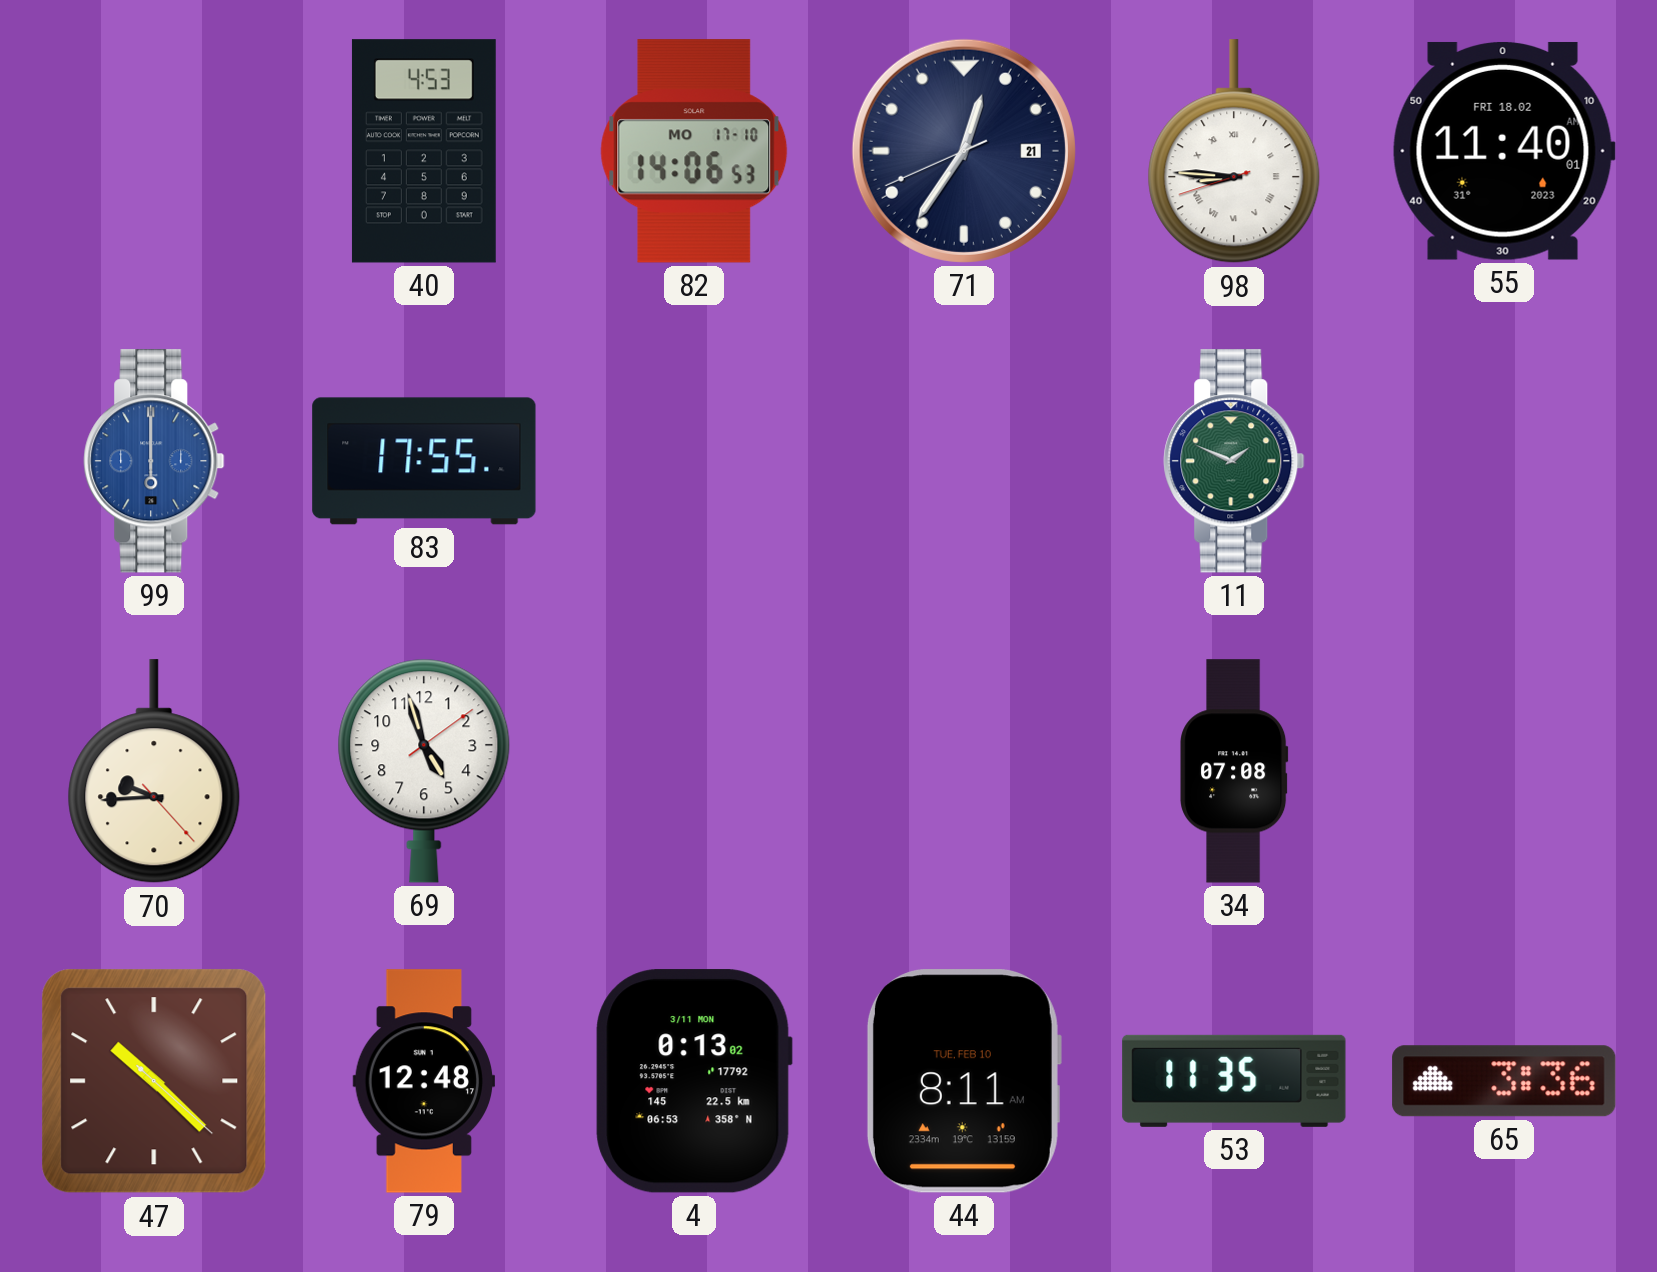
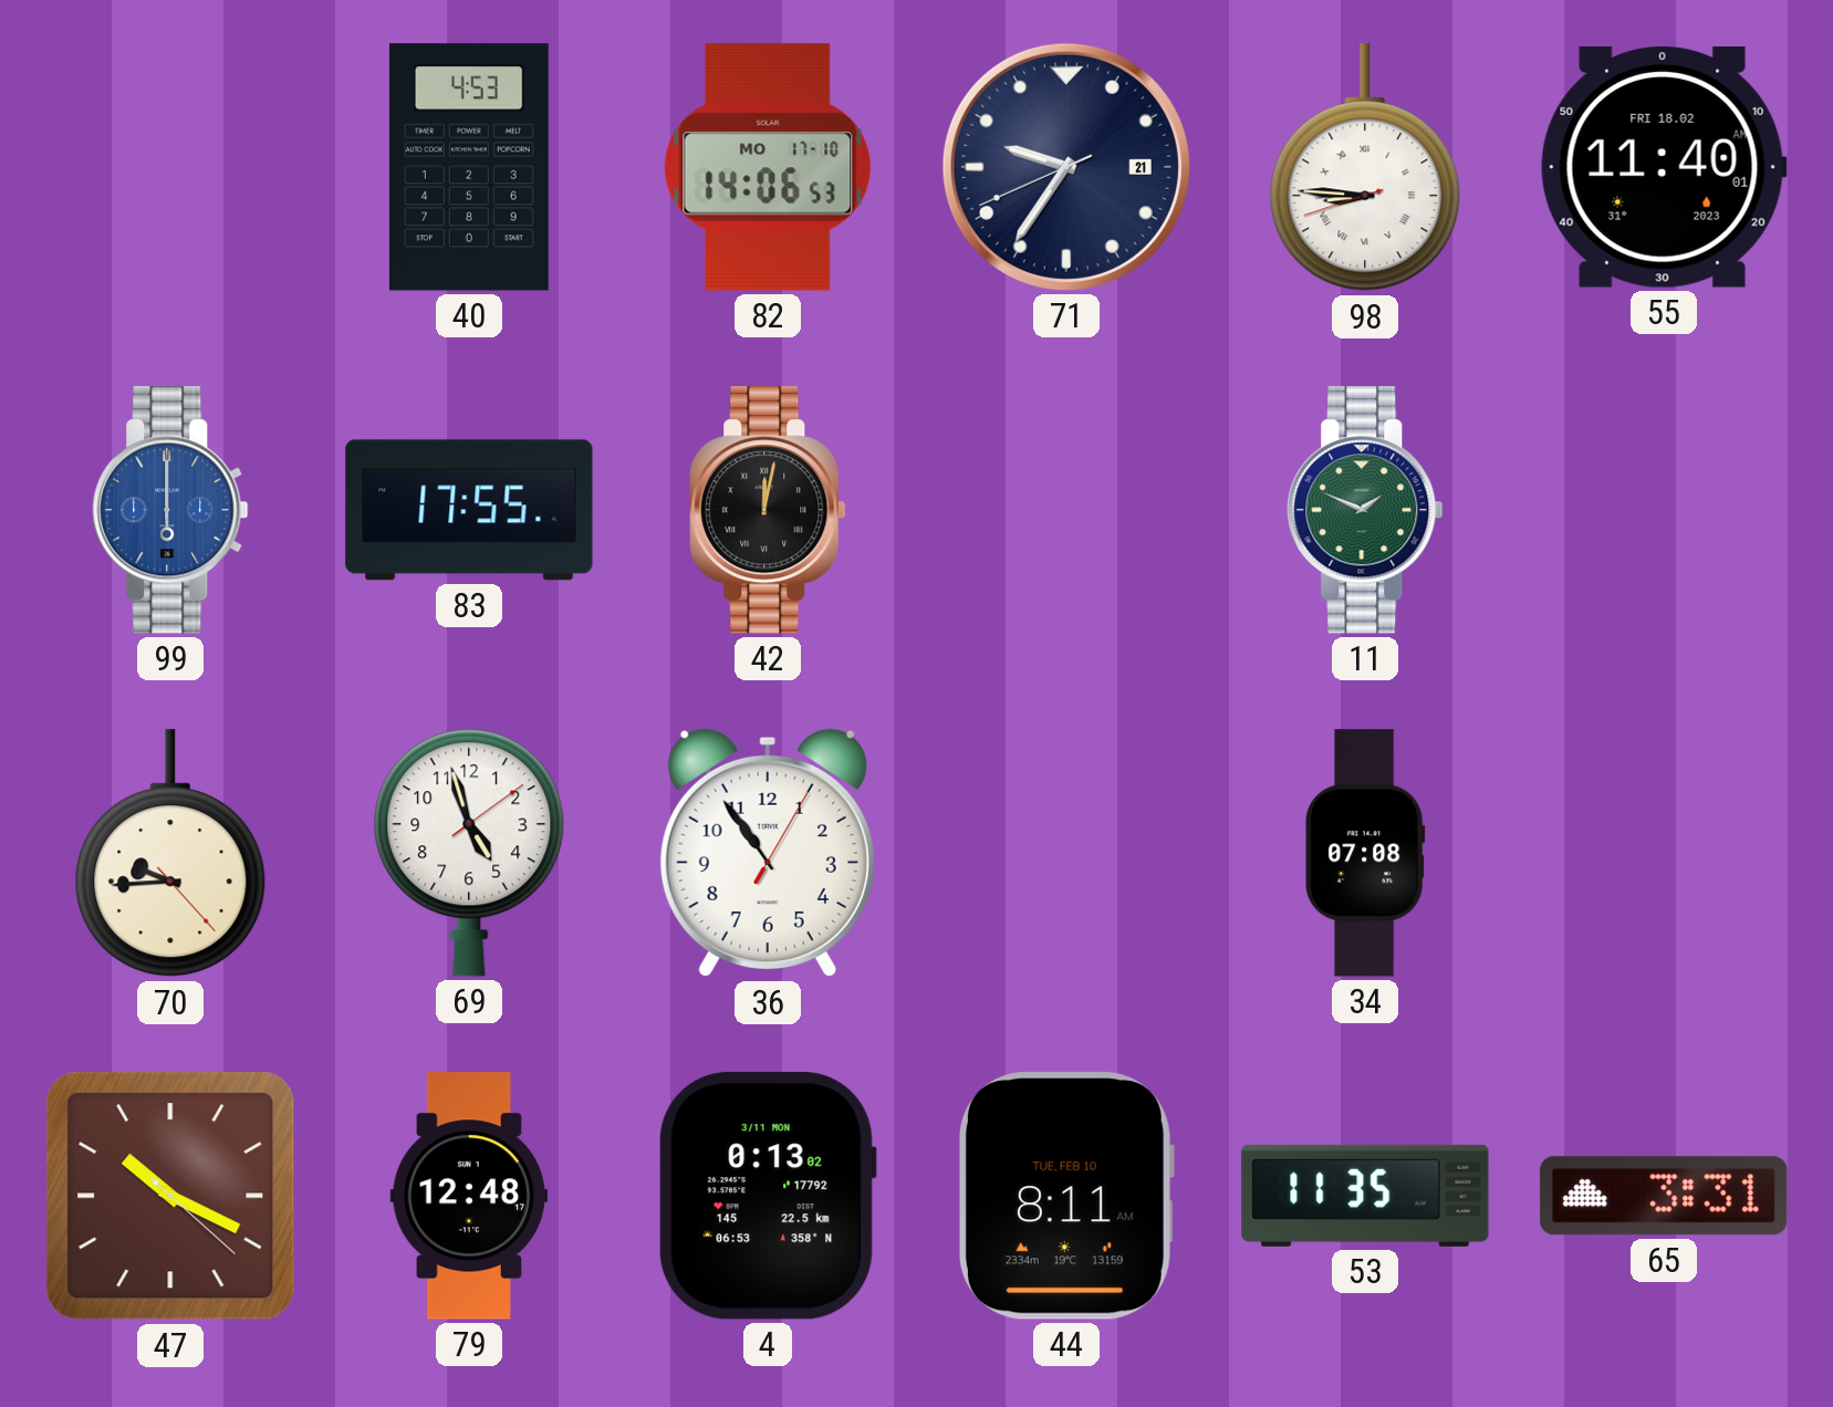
71: 12:35 -> 9:35
42: none -> 12:02
36: none -> 10:54
47: 10:22 -> 10:19
65: 3:36 -> 3:31
